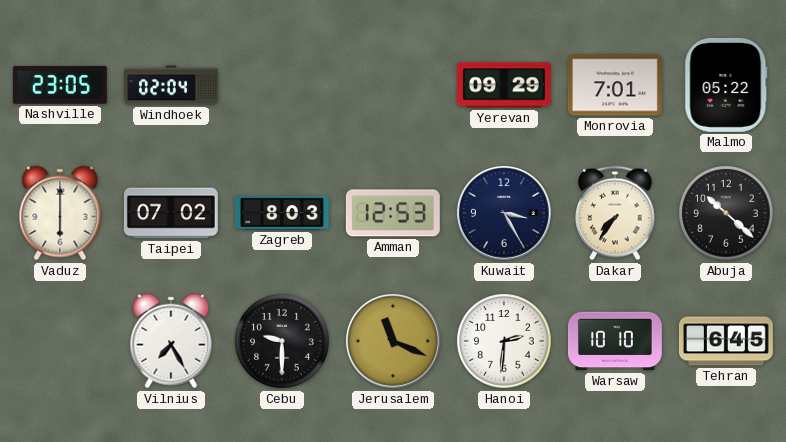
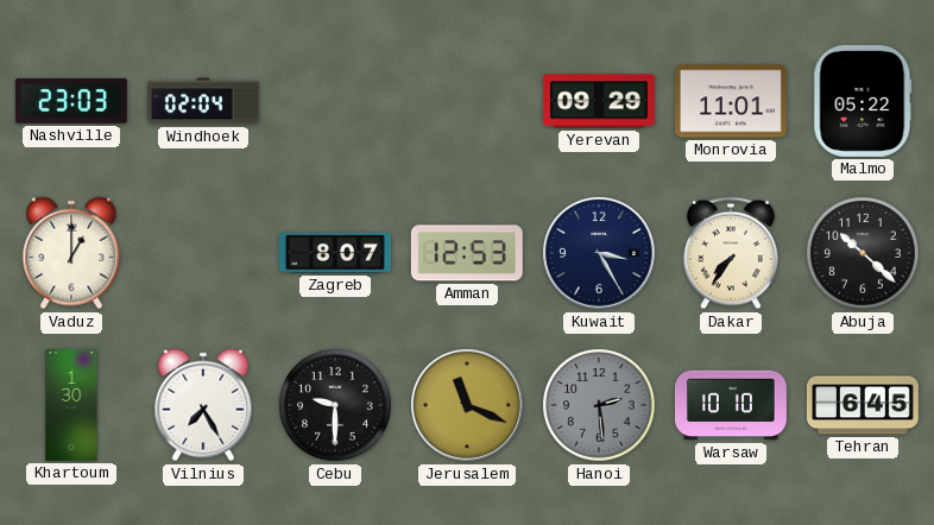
Nashville: 23:05 -> 23:03
Monrovia: 7:01 -> 11:01
Vaduz: 6:00 -> 1:00
Taipei: 07:02 -> none
Zagreb: 8:03 -> 8:07
Khartoum: none -> 1:30
Hanoi: 2:31 -> 2:29
Hanoi dial: white -> grey
